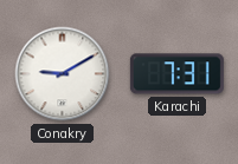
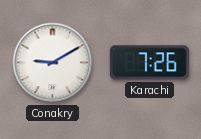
Karachi: 7:31 -> 7:26
